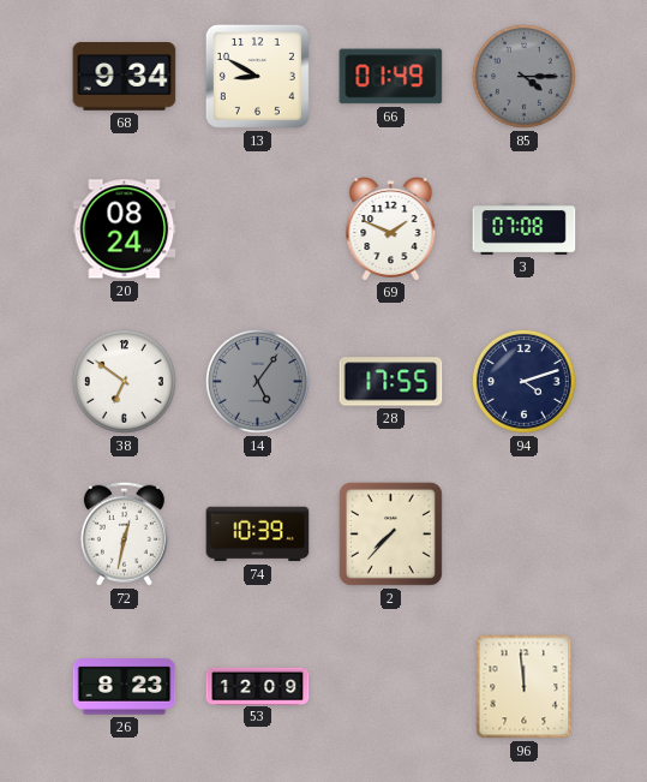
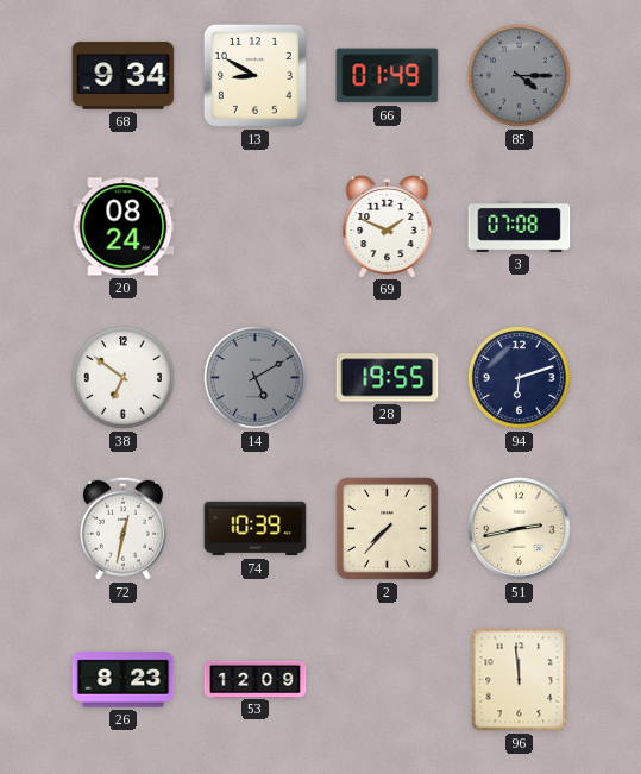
14: 5:06 -> 5:10
28: 17:55 -> 19:55
94: 4:12 -> 6:12
51: none -> 2:43
